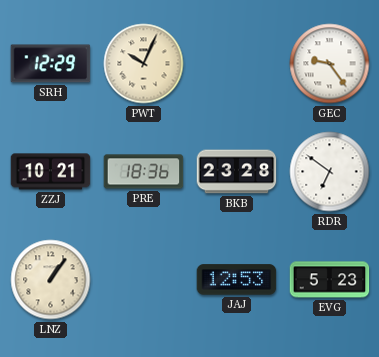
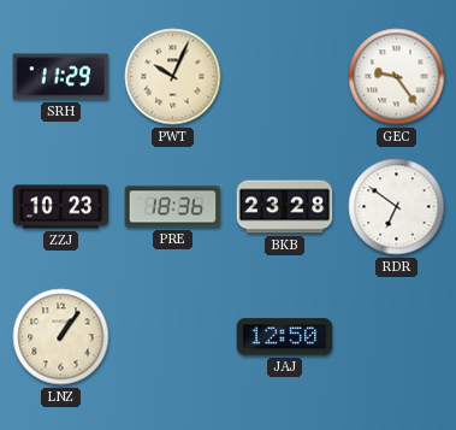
SRH: 12:29 -> 11:29
ZZJ: 10:21 -> 10:23
JAJ: 12:53 -> 12:50
EVG: 5:23 -> none
